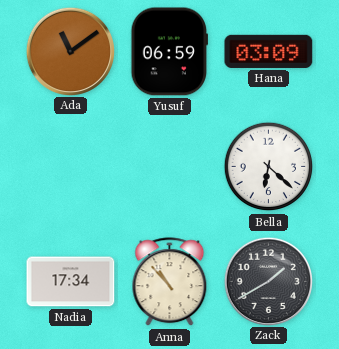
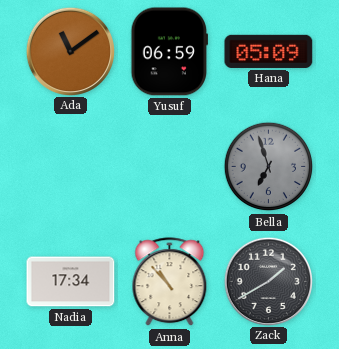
Hana: 03:09 -> 05:09
Bella: 6:22 -> 6:57
Bella dial: white -> grey
